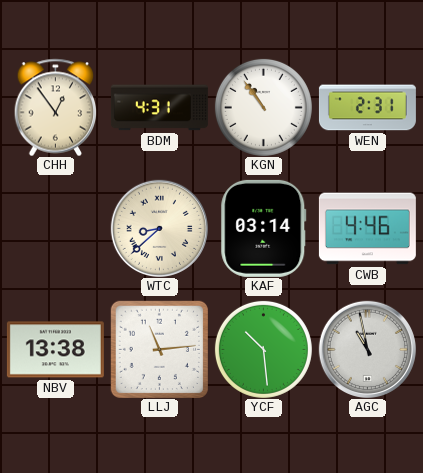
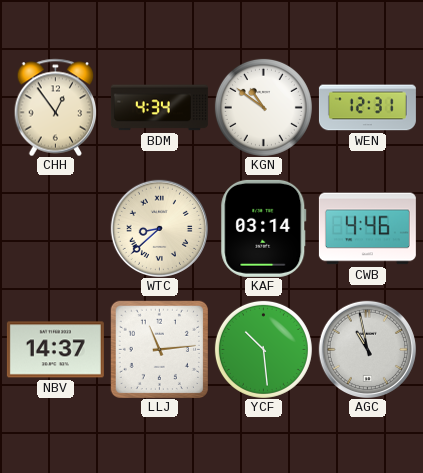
BDM: 4:31 -> 4:34
KGN: 10:54 -> 10:51
WEN: 2:31 -> 12:31
NBV: 13:38 -> 14:37
